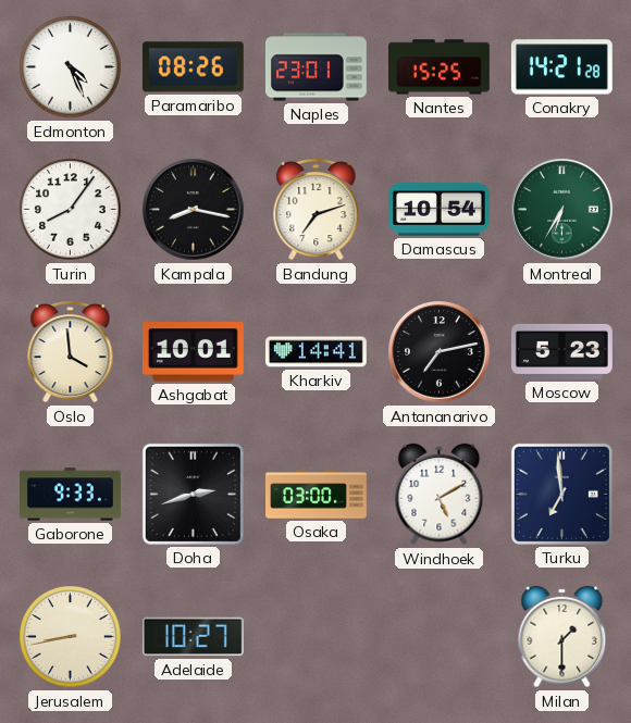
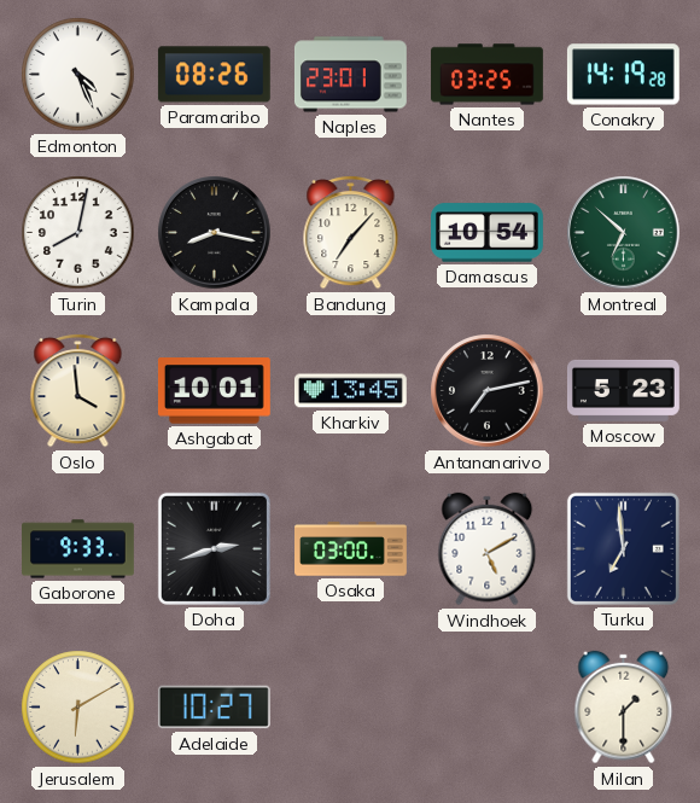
Nantes: 15:25 -> 03:25
Conakry: 14:21 -> 14:19
Turin: 8:06 -> 8:02
Bandung: 7:12 -> 7:07
Montreal: 6:35 -> 6:52
Kharkiv: 14:41 -> 13:45
Jerusalem: 8:43 -> 6:10
